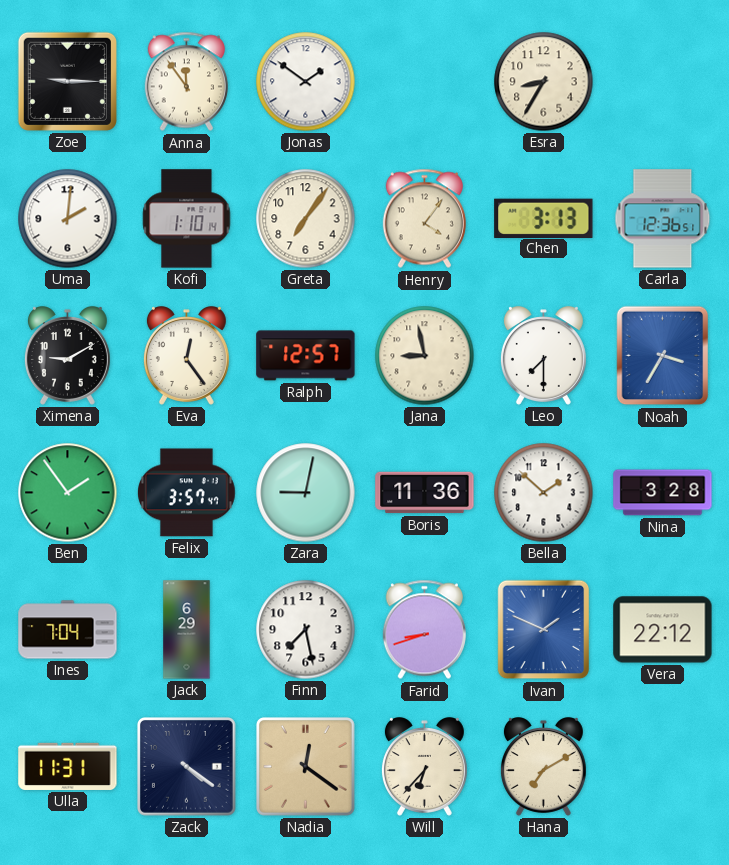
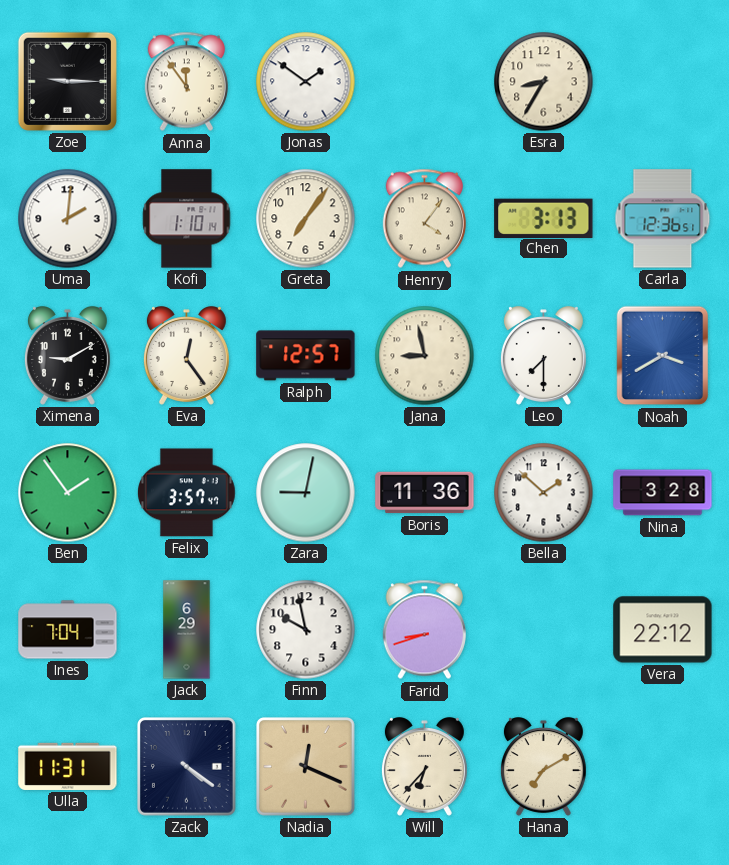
Noah: 3:35 -> 3:40
Finn: 7:28 -> 9:58
Ivan: 1:49 -> none
Nadia: 12:21 -> 12:19
